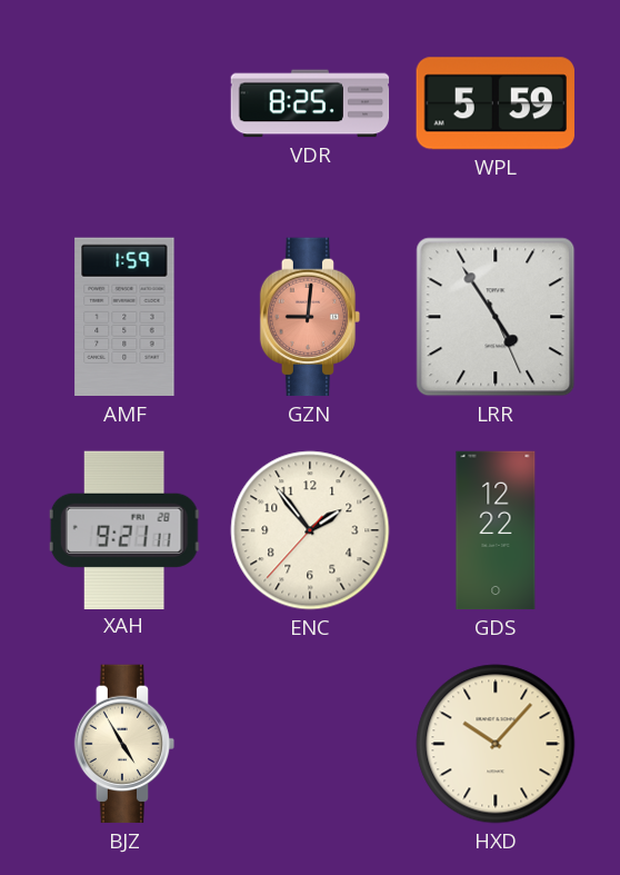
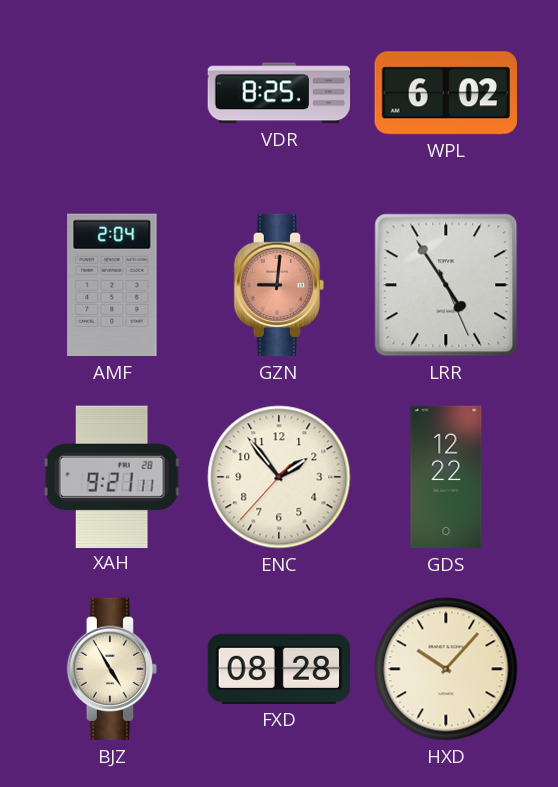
WPL: 5:59 -> 6:02
AMF: 1:59 -> 2:04
FXD: none -> 08:28
